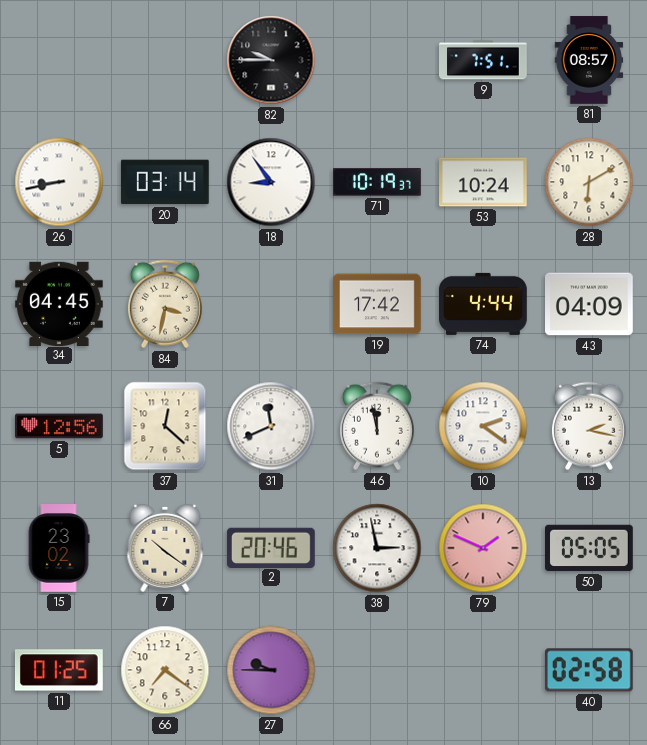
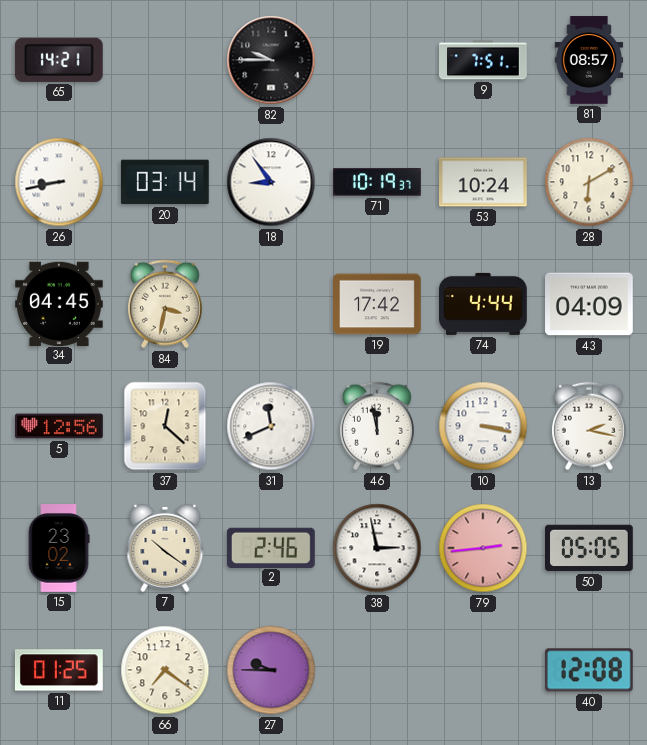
65: none -> 14:21
10: 2:21 -> 3:17
2: 20:46 -> 2:46
79: 1:49 -> 2:44
40: 02:58 -> 12:08
